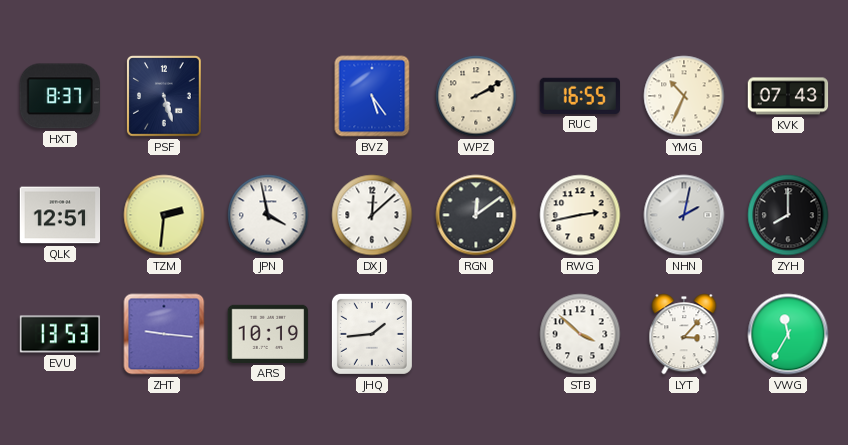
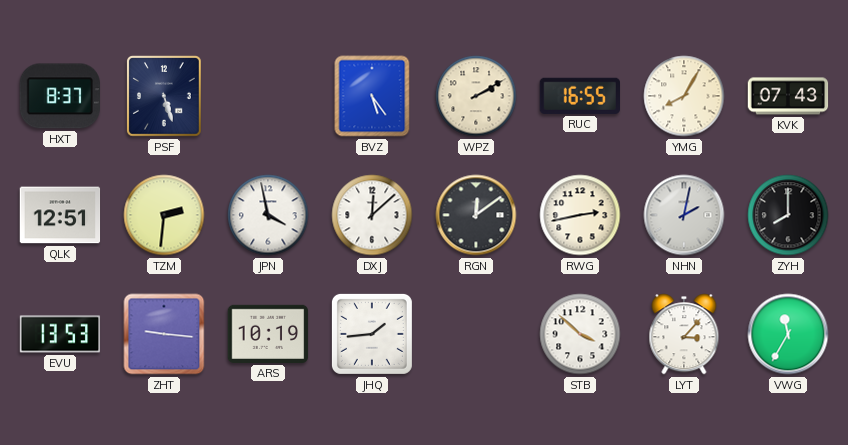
YMG: 10:34 -> 8:05
